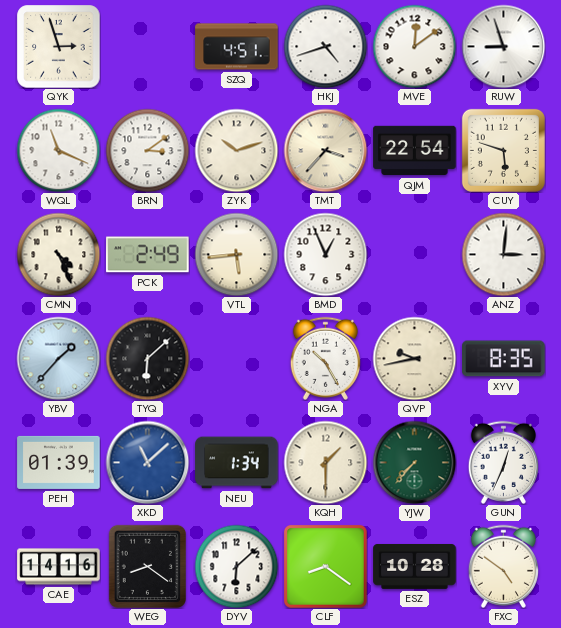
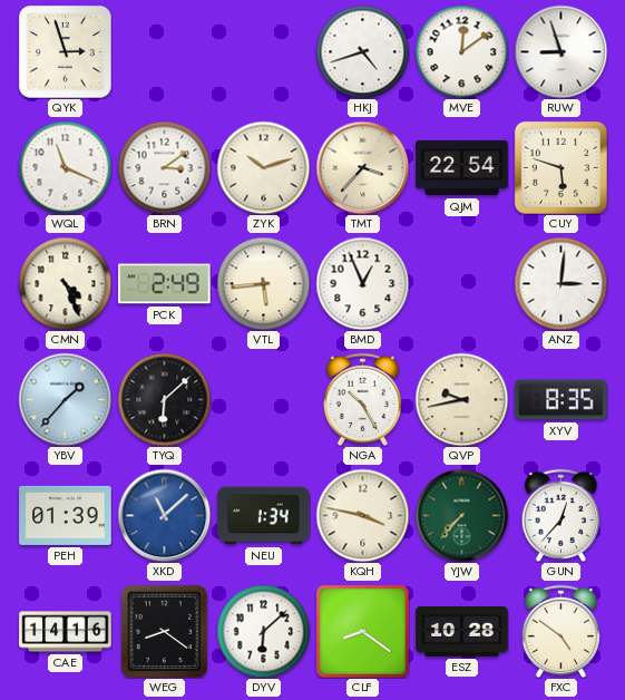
SZQ: 4:51 -> none
KQH: 1:30 -> 3:47
GUN: 12:34 -> 12:37
